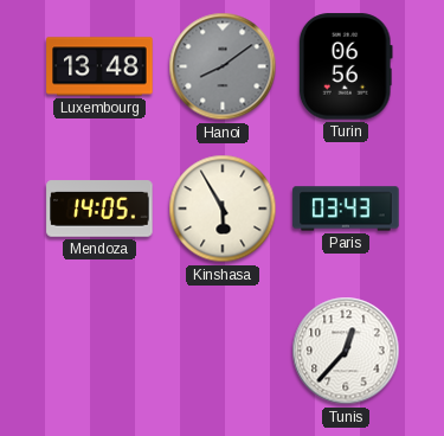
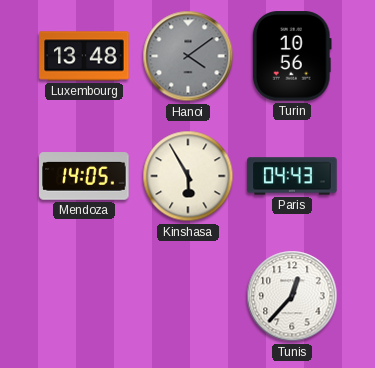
Hanoi: 8:09 -> 4:09
Turin: 06:56 -> 10:56
Paris: 03:43 -> 04:43
